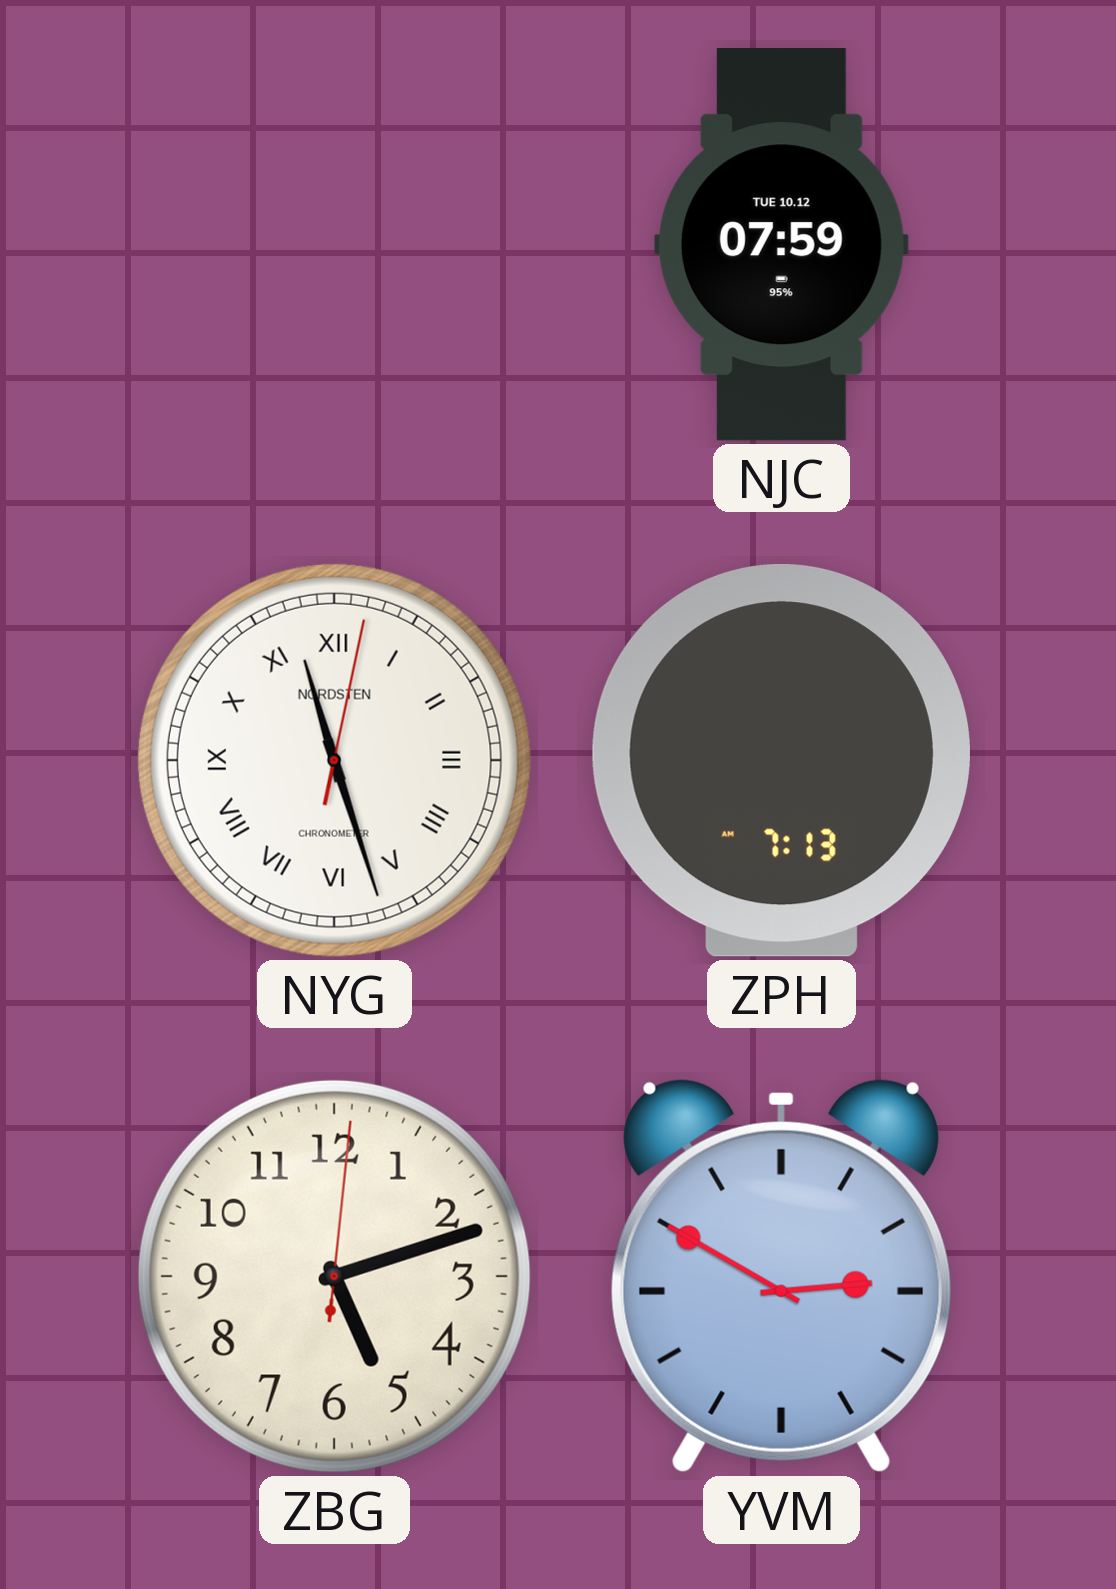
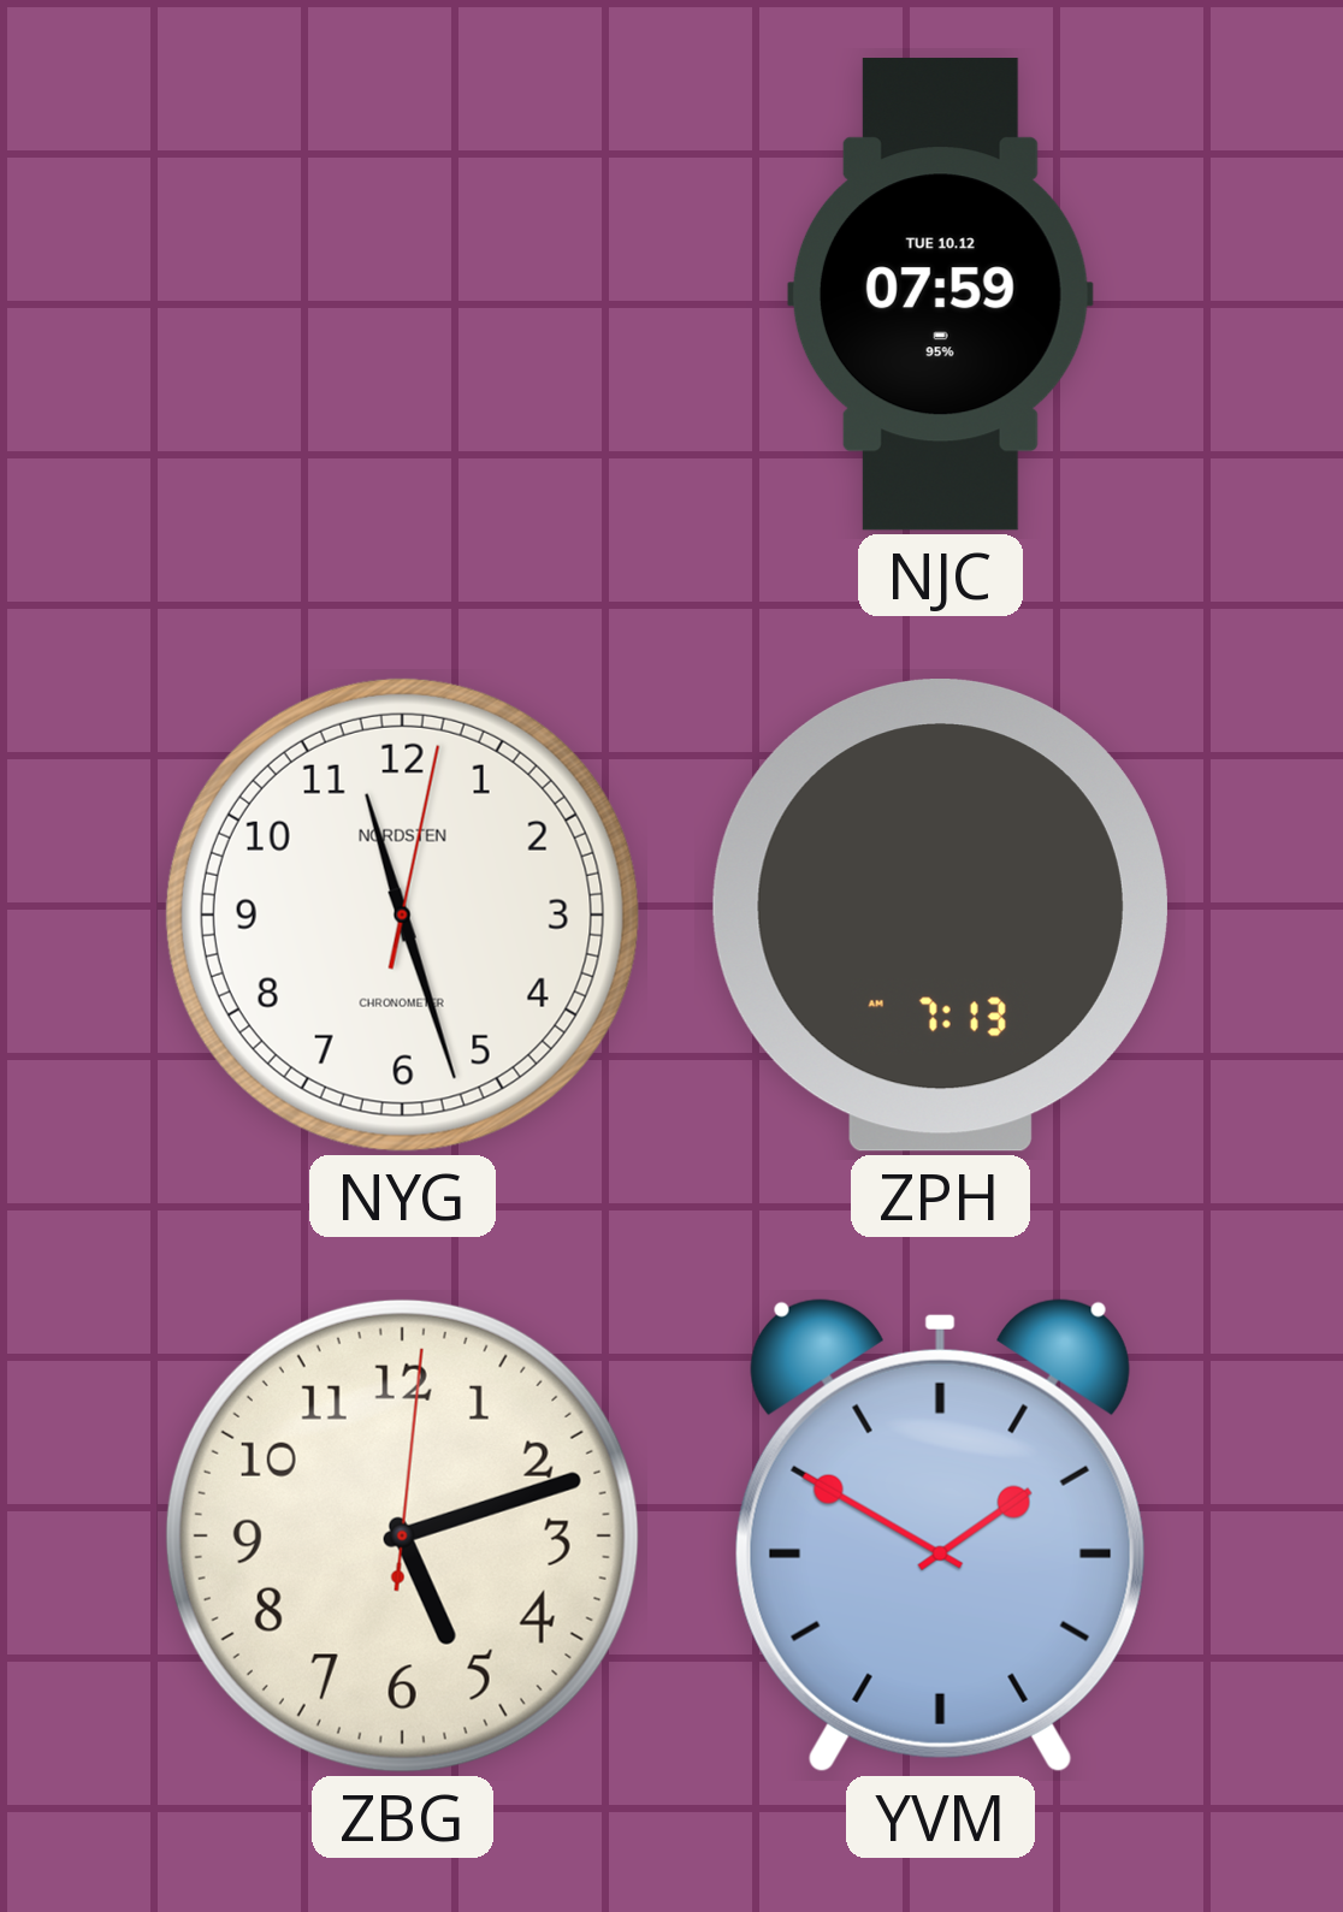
NYG numerals: Roman -> Arabic
YVM: 2:50 -> 1:50
